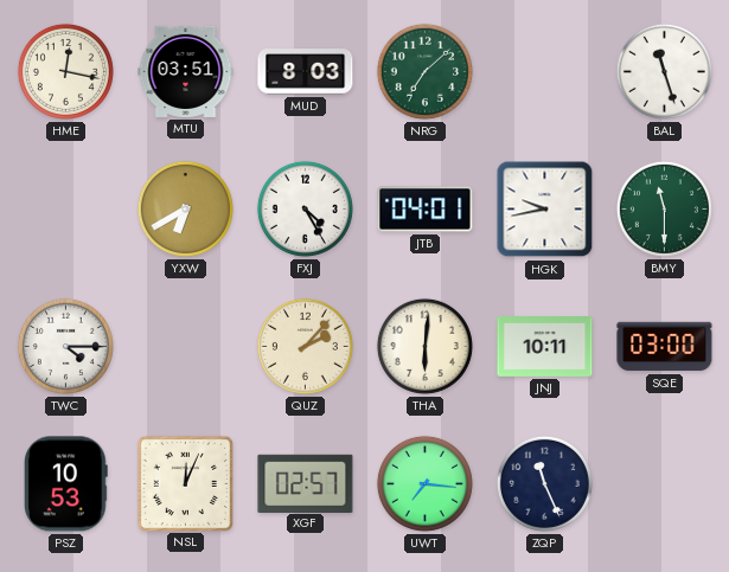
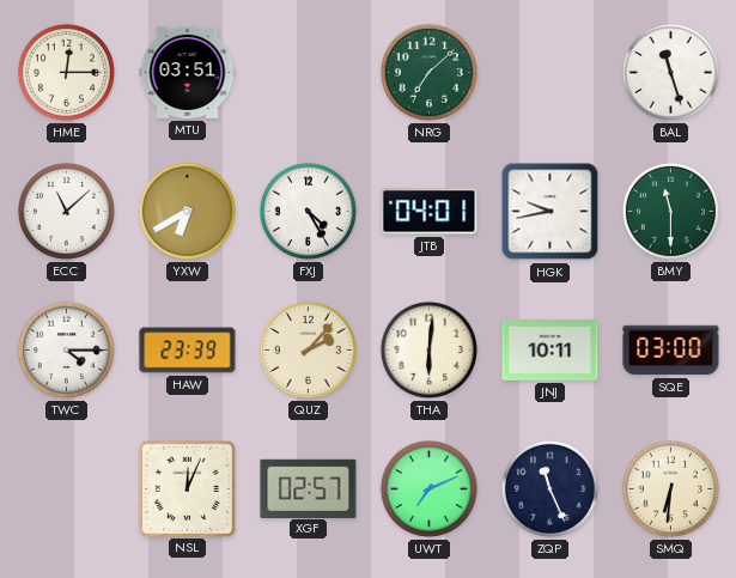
HME: 12:17 -> 12:15
MUD: 8:03 -> none
ECC: none -> 11:08
HAW: none -> 23:39
PSZ: 10:53 -> none
UWT: 7:16 -> 7:11
SMQ: none -> 6:31
